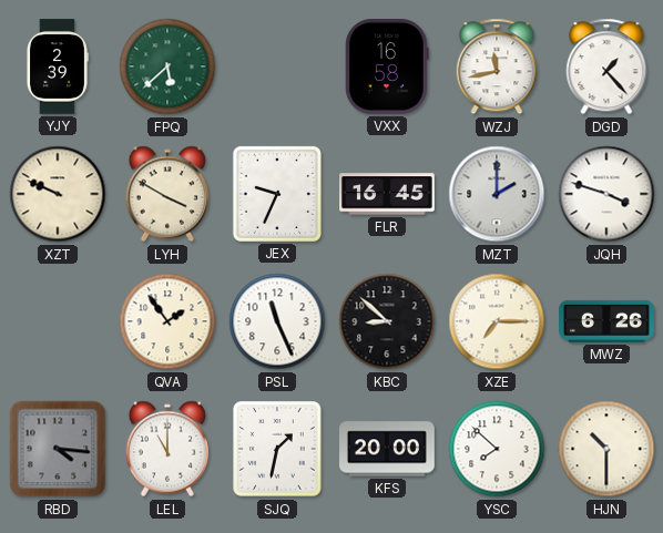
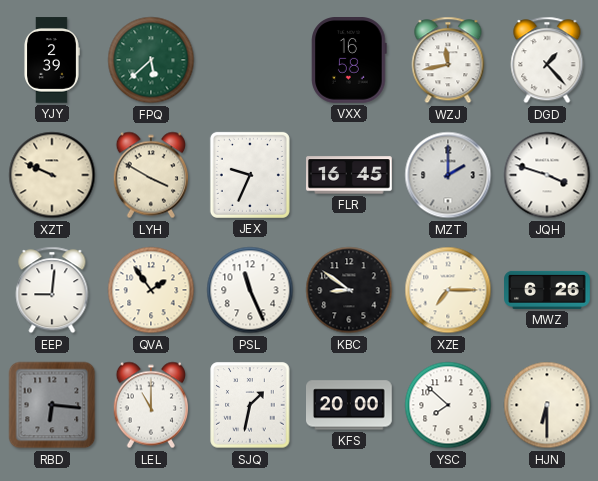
EEP: none -> 9:01
KBC: 8:52 -> 8:51
RBD: 4:16 -> 6:16
HJN: 10:30 -> 6:30
